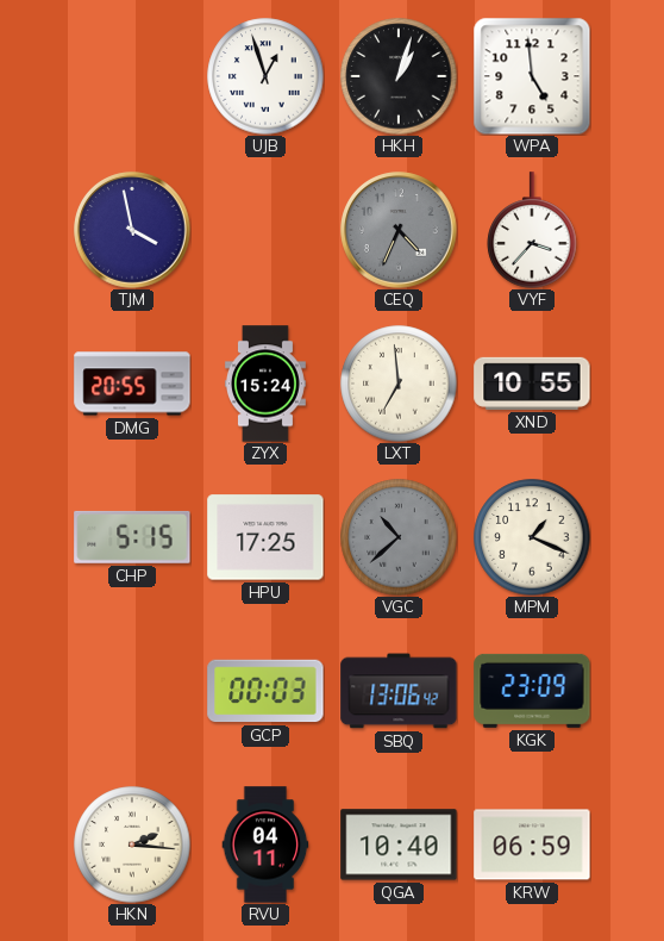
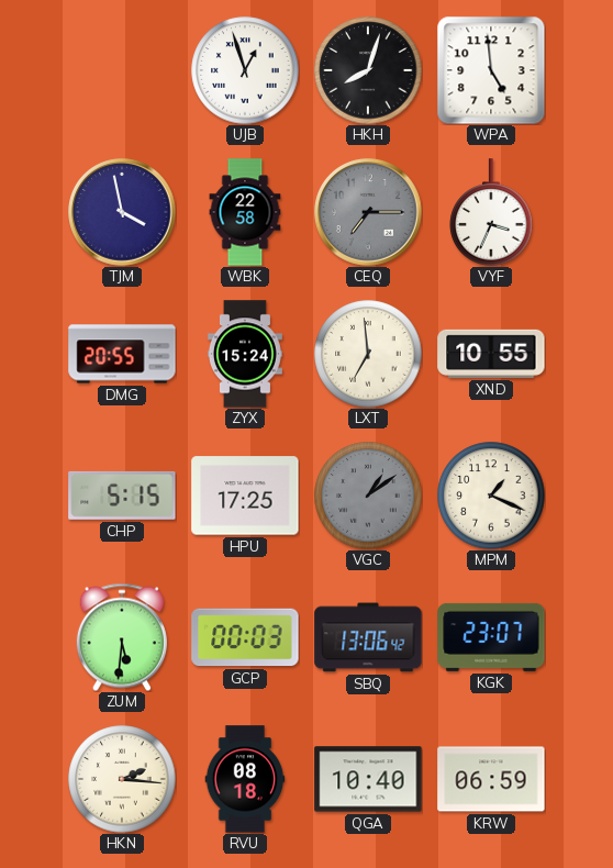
HKH: 1:03 -> 8:03
WBK: none -> 22:58
CEQ: 4:34 -> 7:15
VYF: 3:37 -> 3:34
VGC: 10:38 -> 1:09
ZUM: none -> 5:31
KGK: 23:09 -> 23:07
RVU: 04:11 -> 08:18
